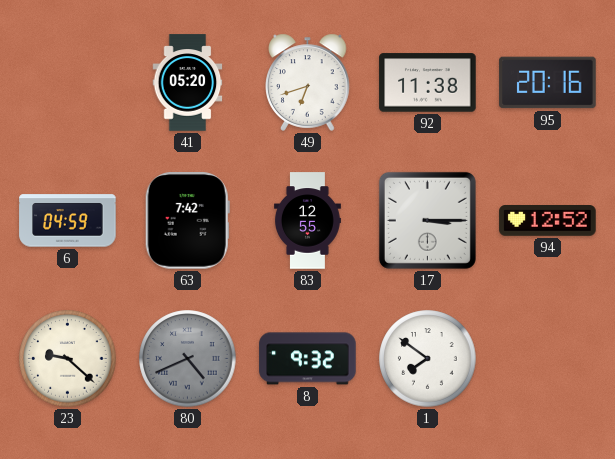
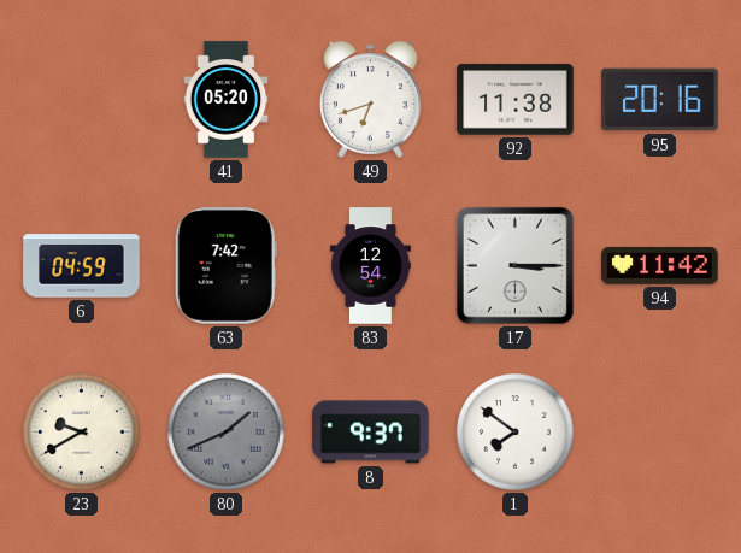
83: 12:55 -> 12:54
94: 12:52 -> 11:42
23: 9:22 -> 9:40
80: 4:41 -> 1:41
8: 9:32 -> 9:37
